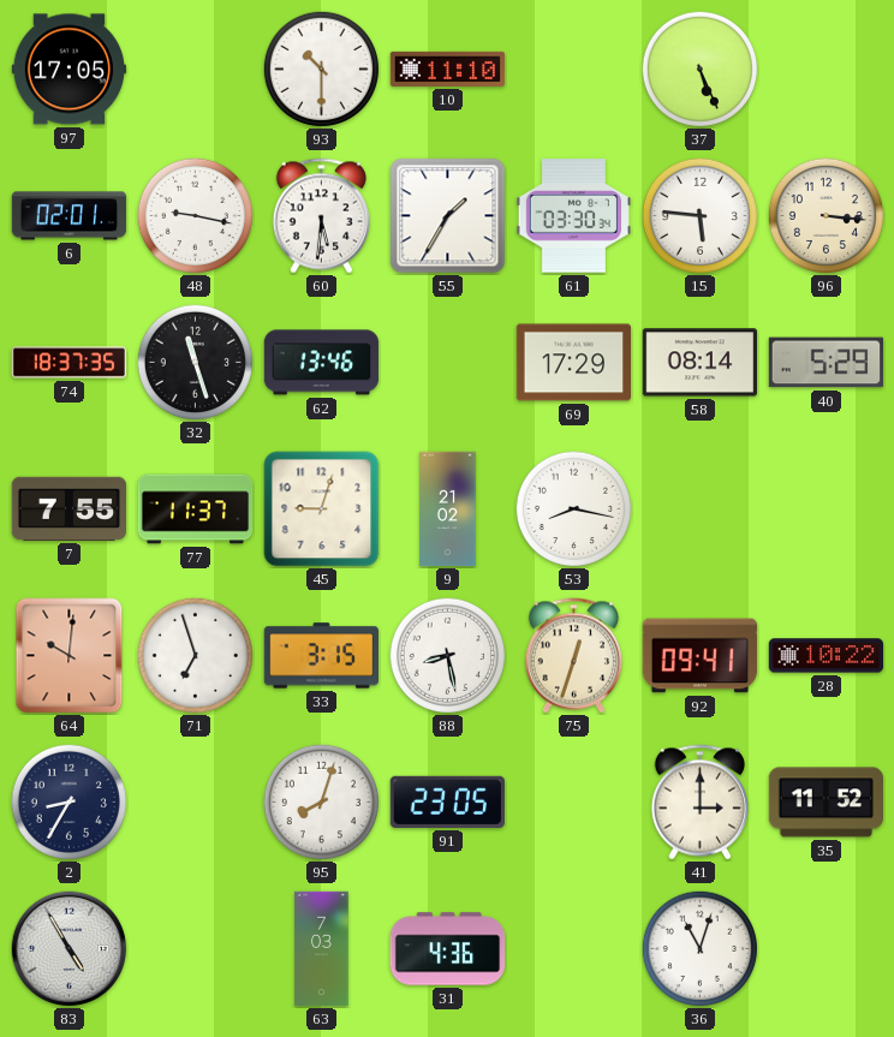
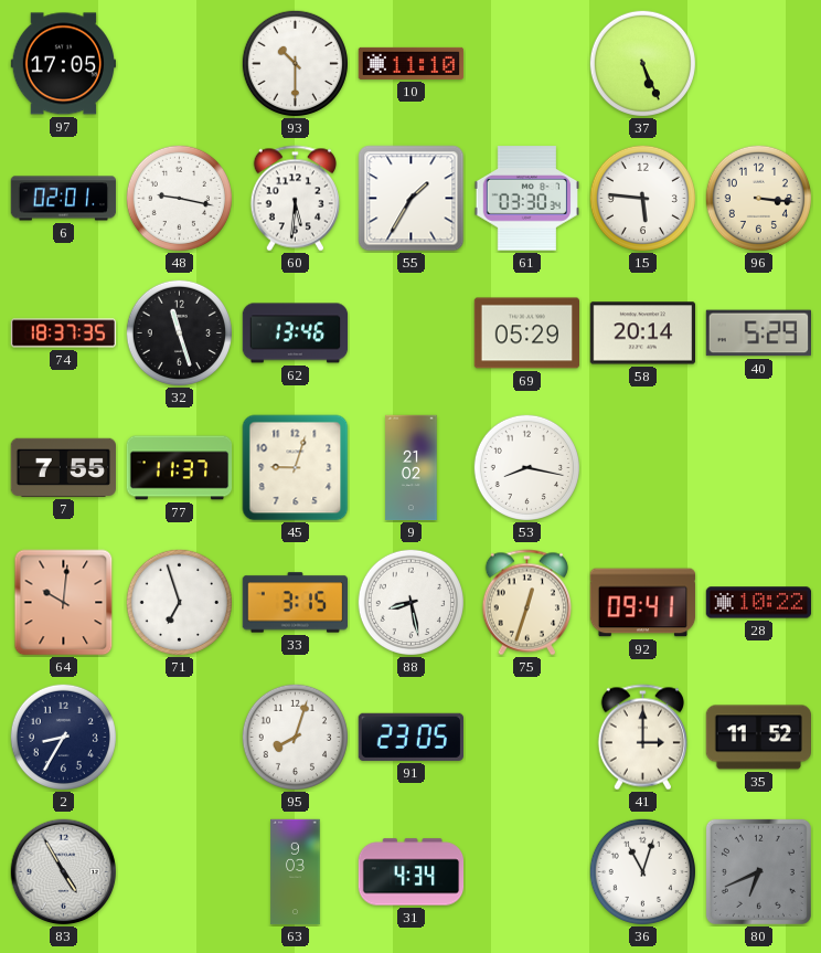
69: 17:29 -> 05:29
58: 08:14 -> 20:14
63: 7:03 -> 9:03
31: 4:36 -> 4:34
80: none -> 6:41
